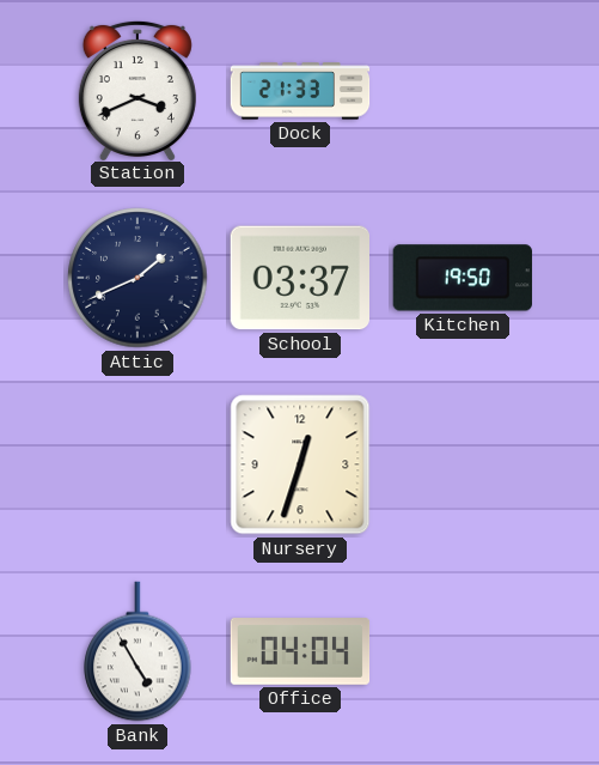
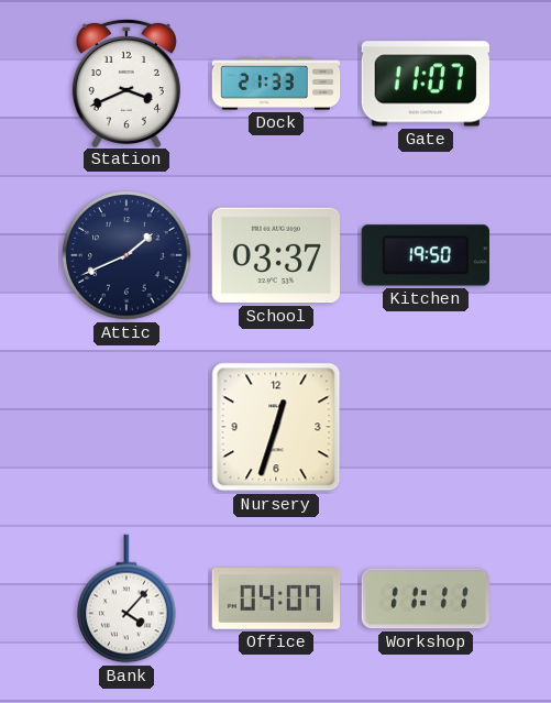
Gate: none -> 11:07
Bank: 4:55 -> 4:07
Office: 04:04 -> 04:07
Workshop: none -> 11:11
